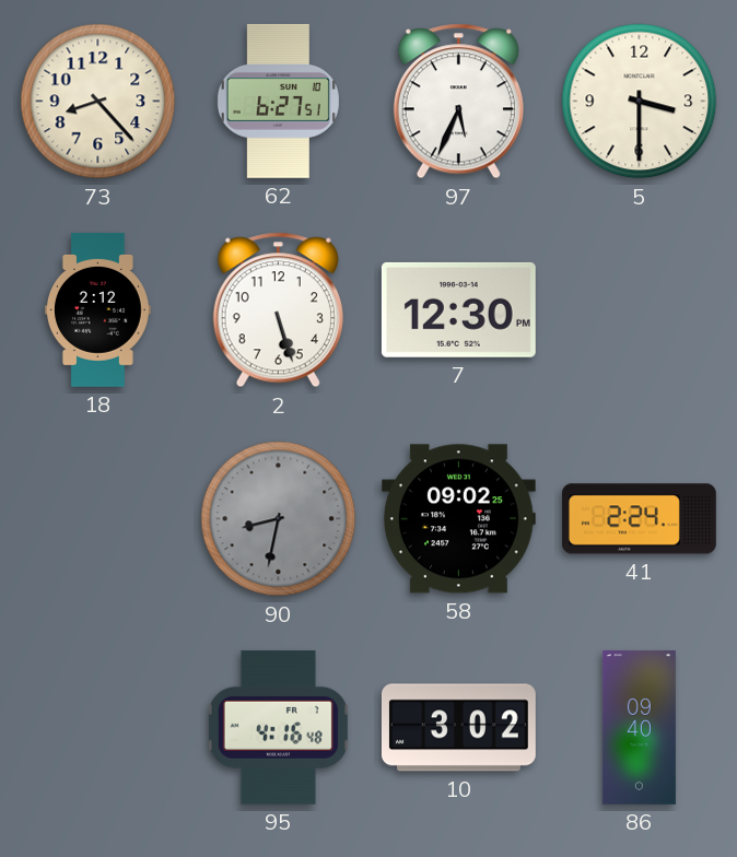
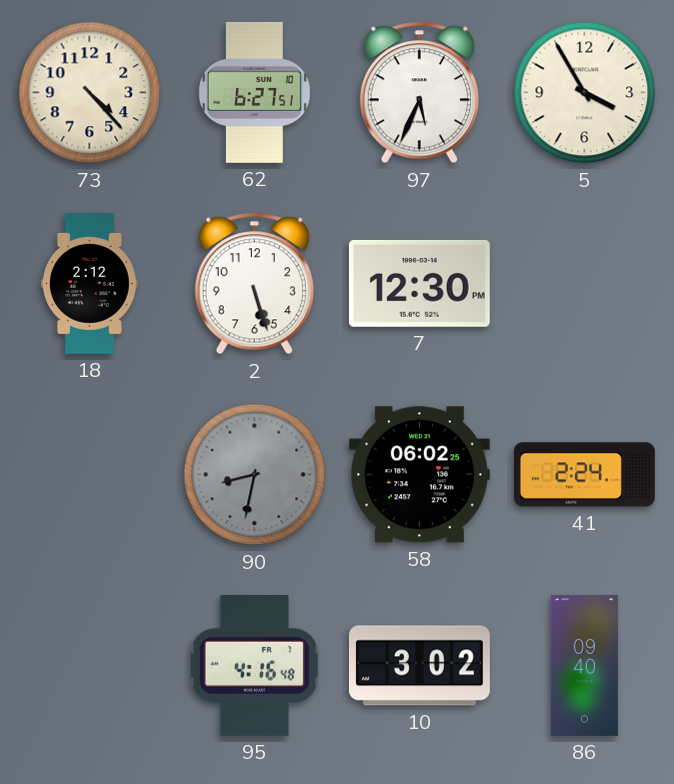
73: 8:23 -> 4:23
5: 3:30 -> 3:55
58: 09:02 -> 06:02
